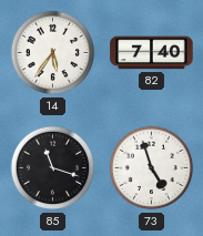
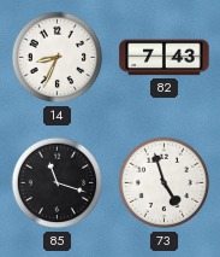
14: 5:36 -> 8:34
82: 7:40 -> 7:43
